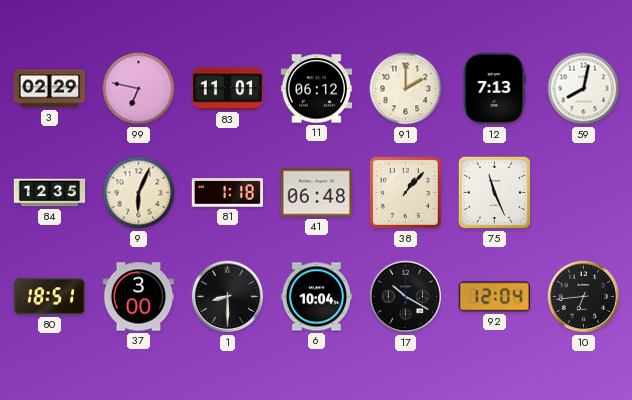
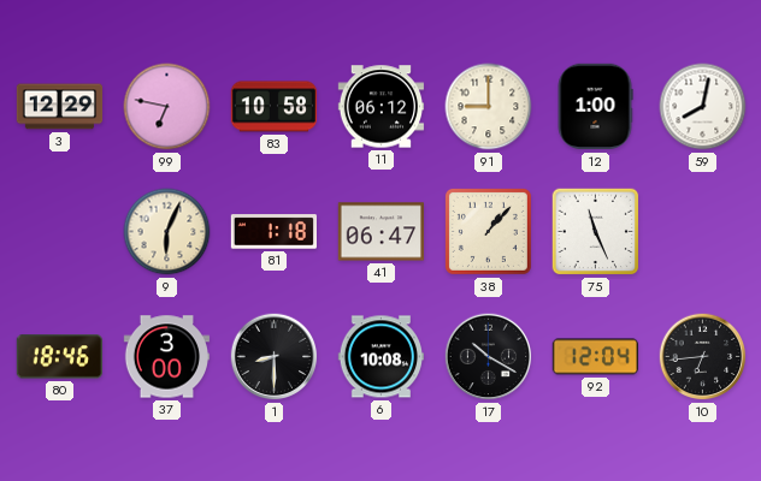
3: 02:29 -> 12:29
83: 11:01 -> 10:58
91: 2:00 -> 9:00
12: 7:13 -> 1:00
84: 12:35 -> none
41: 06:48 -> 06:47
80: 18:51 -> 18:46
6: 10:04 -> 10:08
